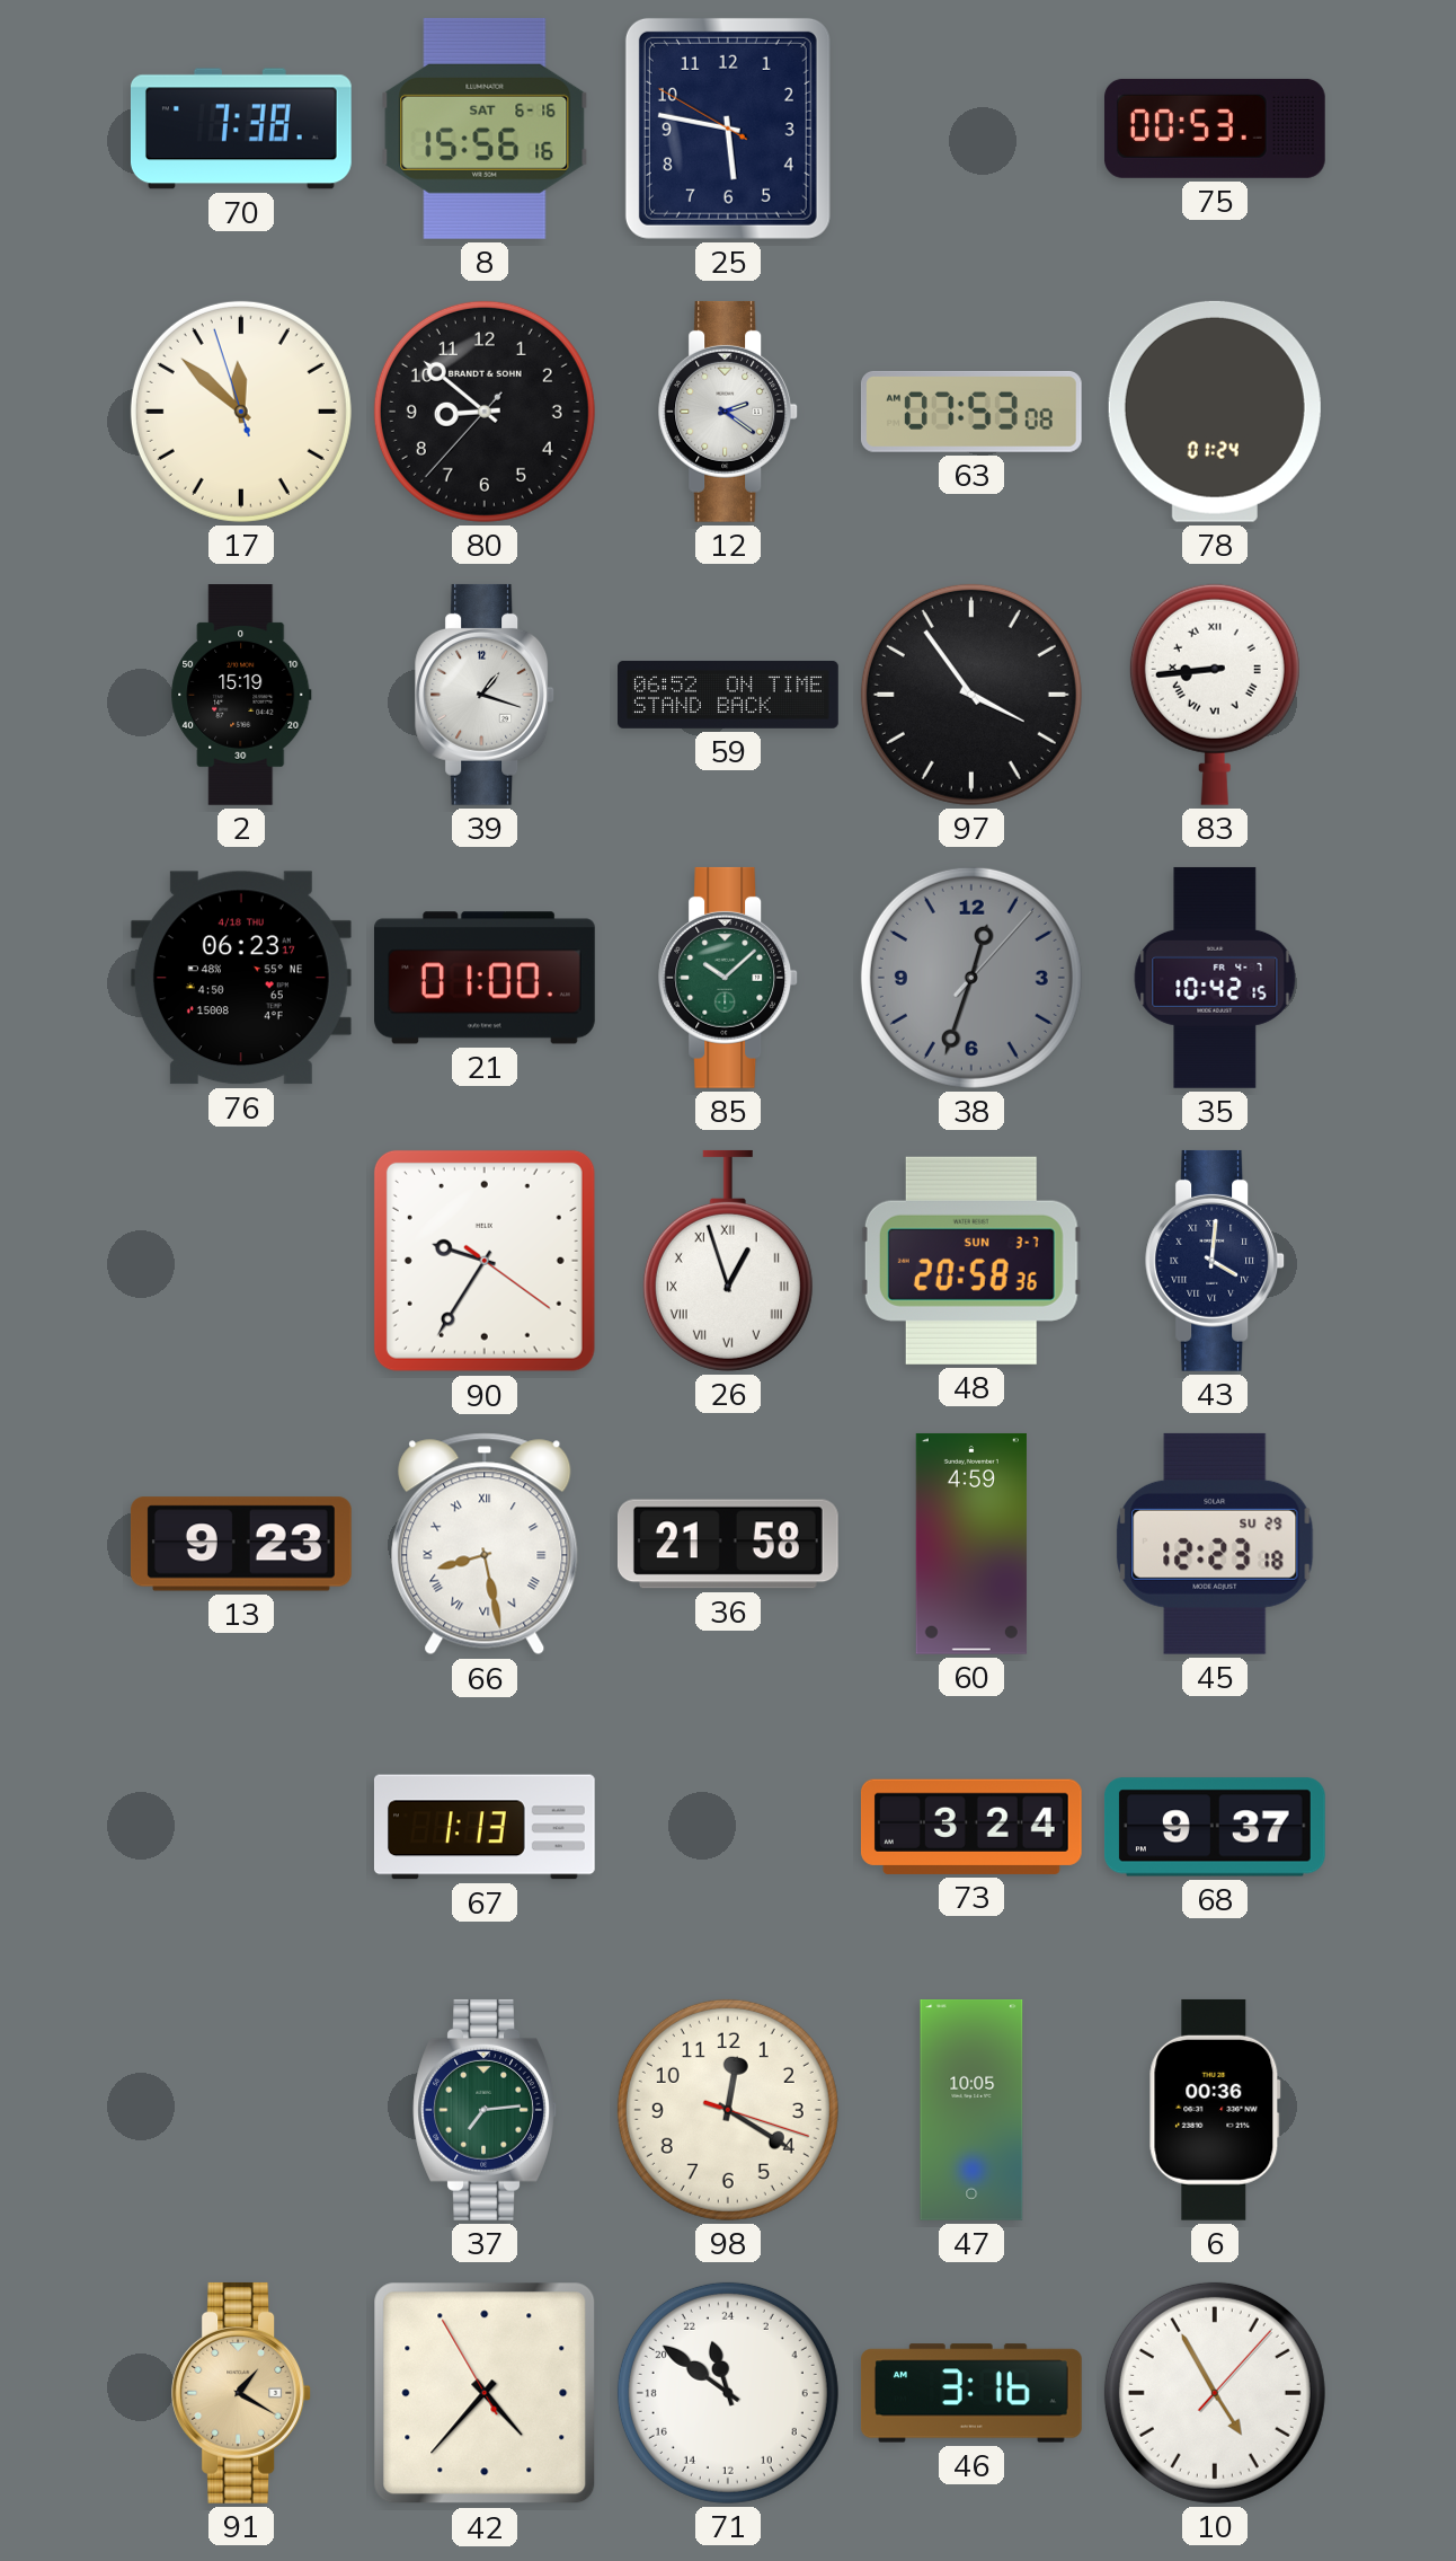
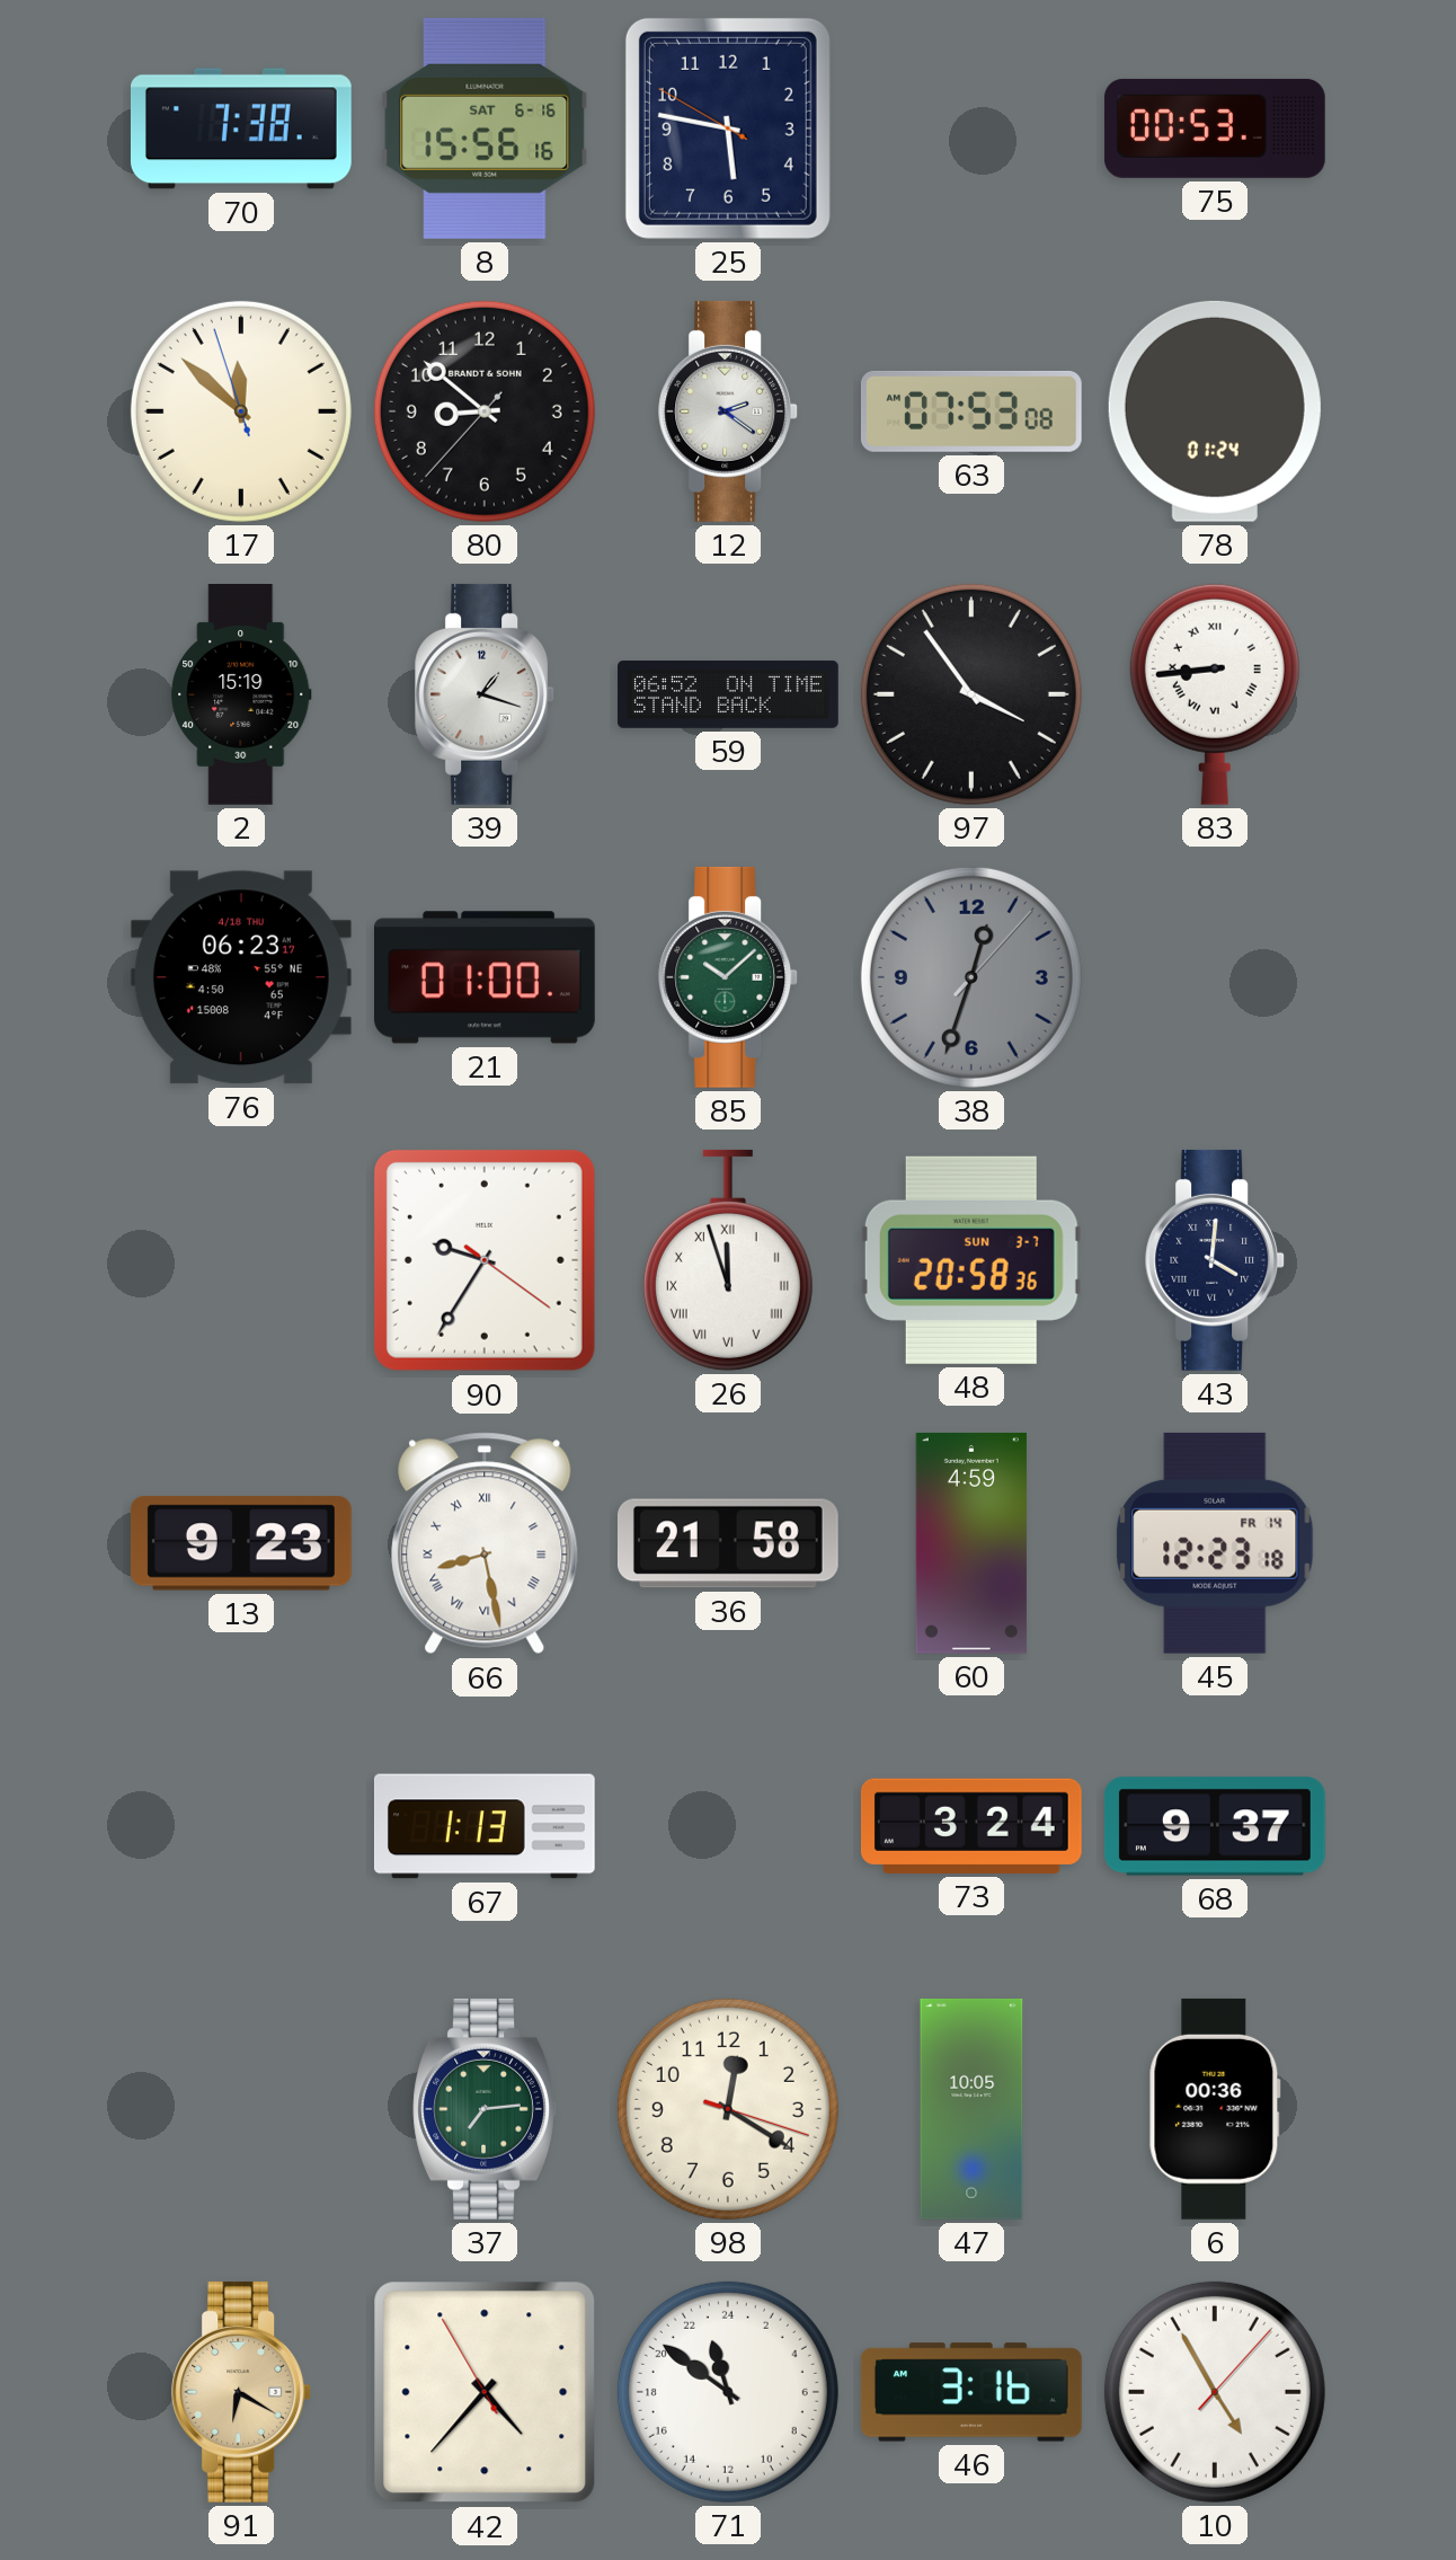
35: 10:42 -> none
26: 12:57 -> 11:57
45 date: SU 29 -> FR 14
91: 1:20 -> 6:20
